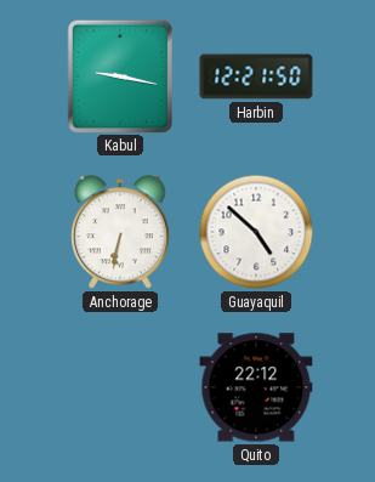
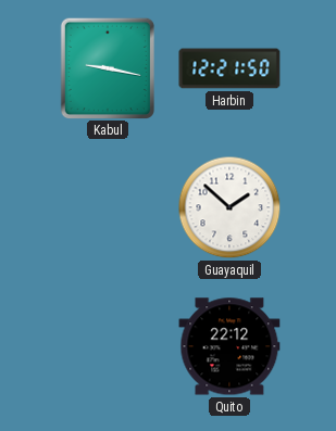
Anchorage: 6:32 -> none
Guayaquil: 4:52 -> 1:52
